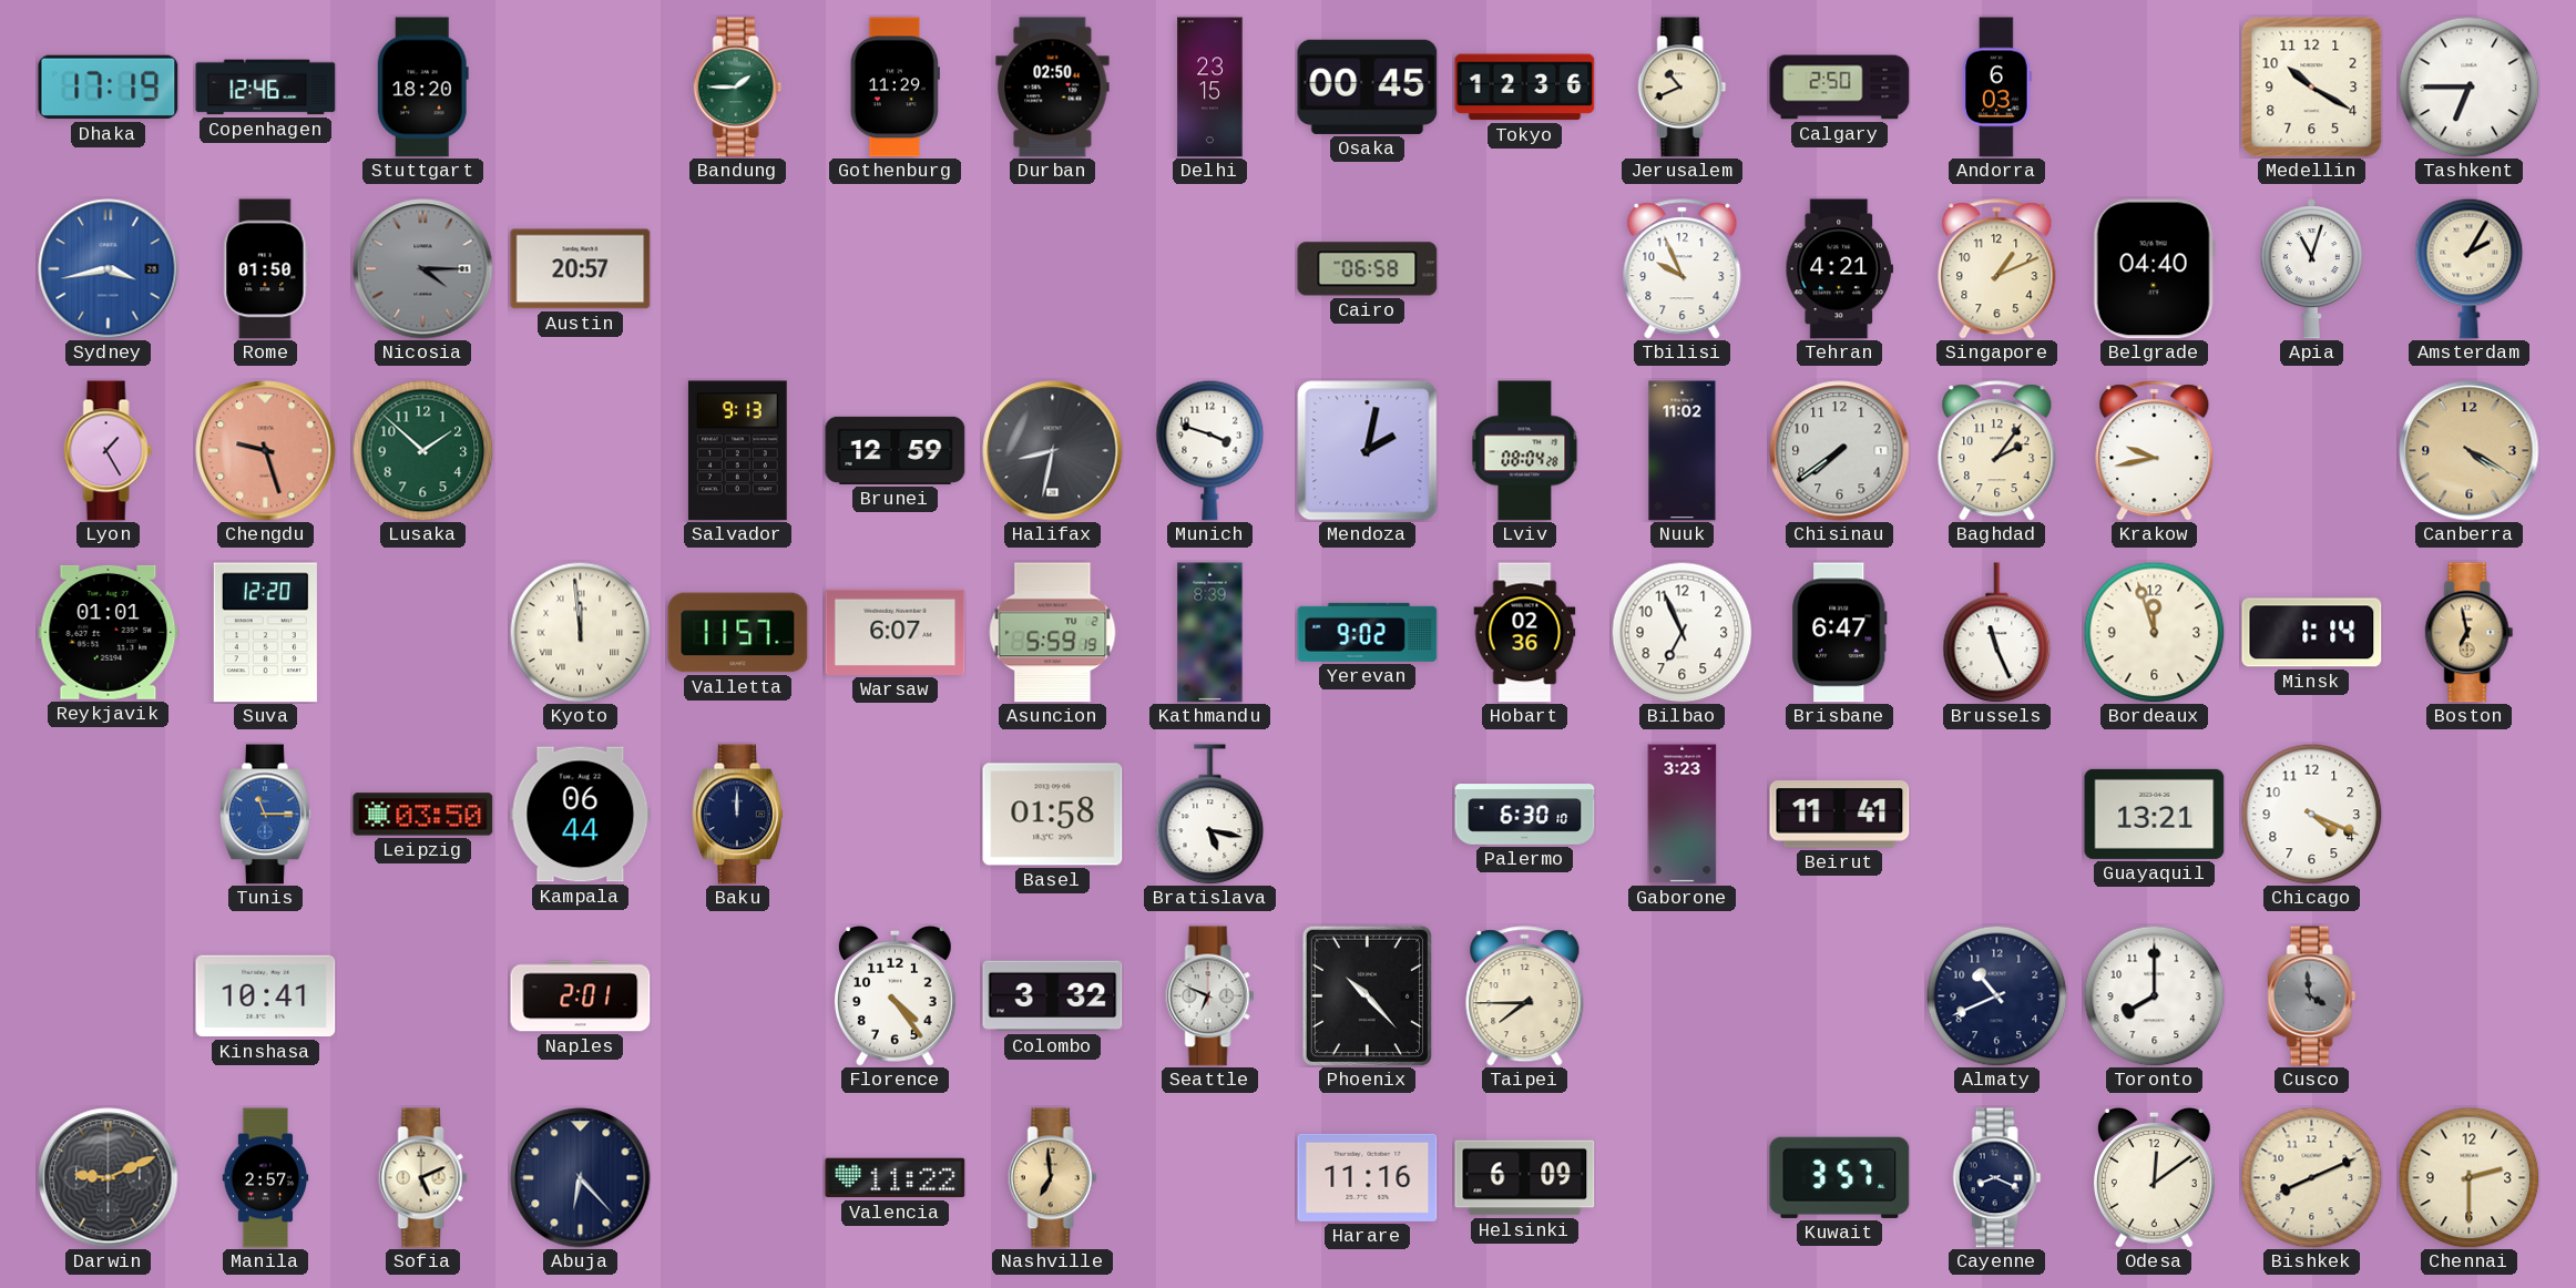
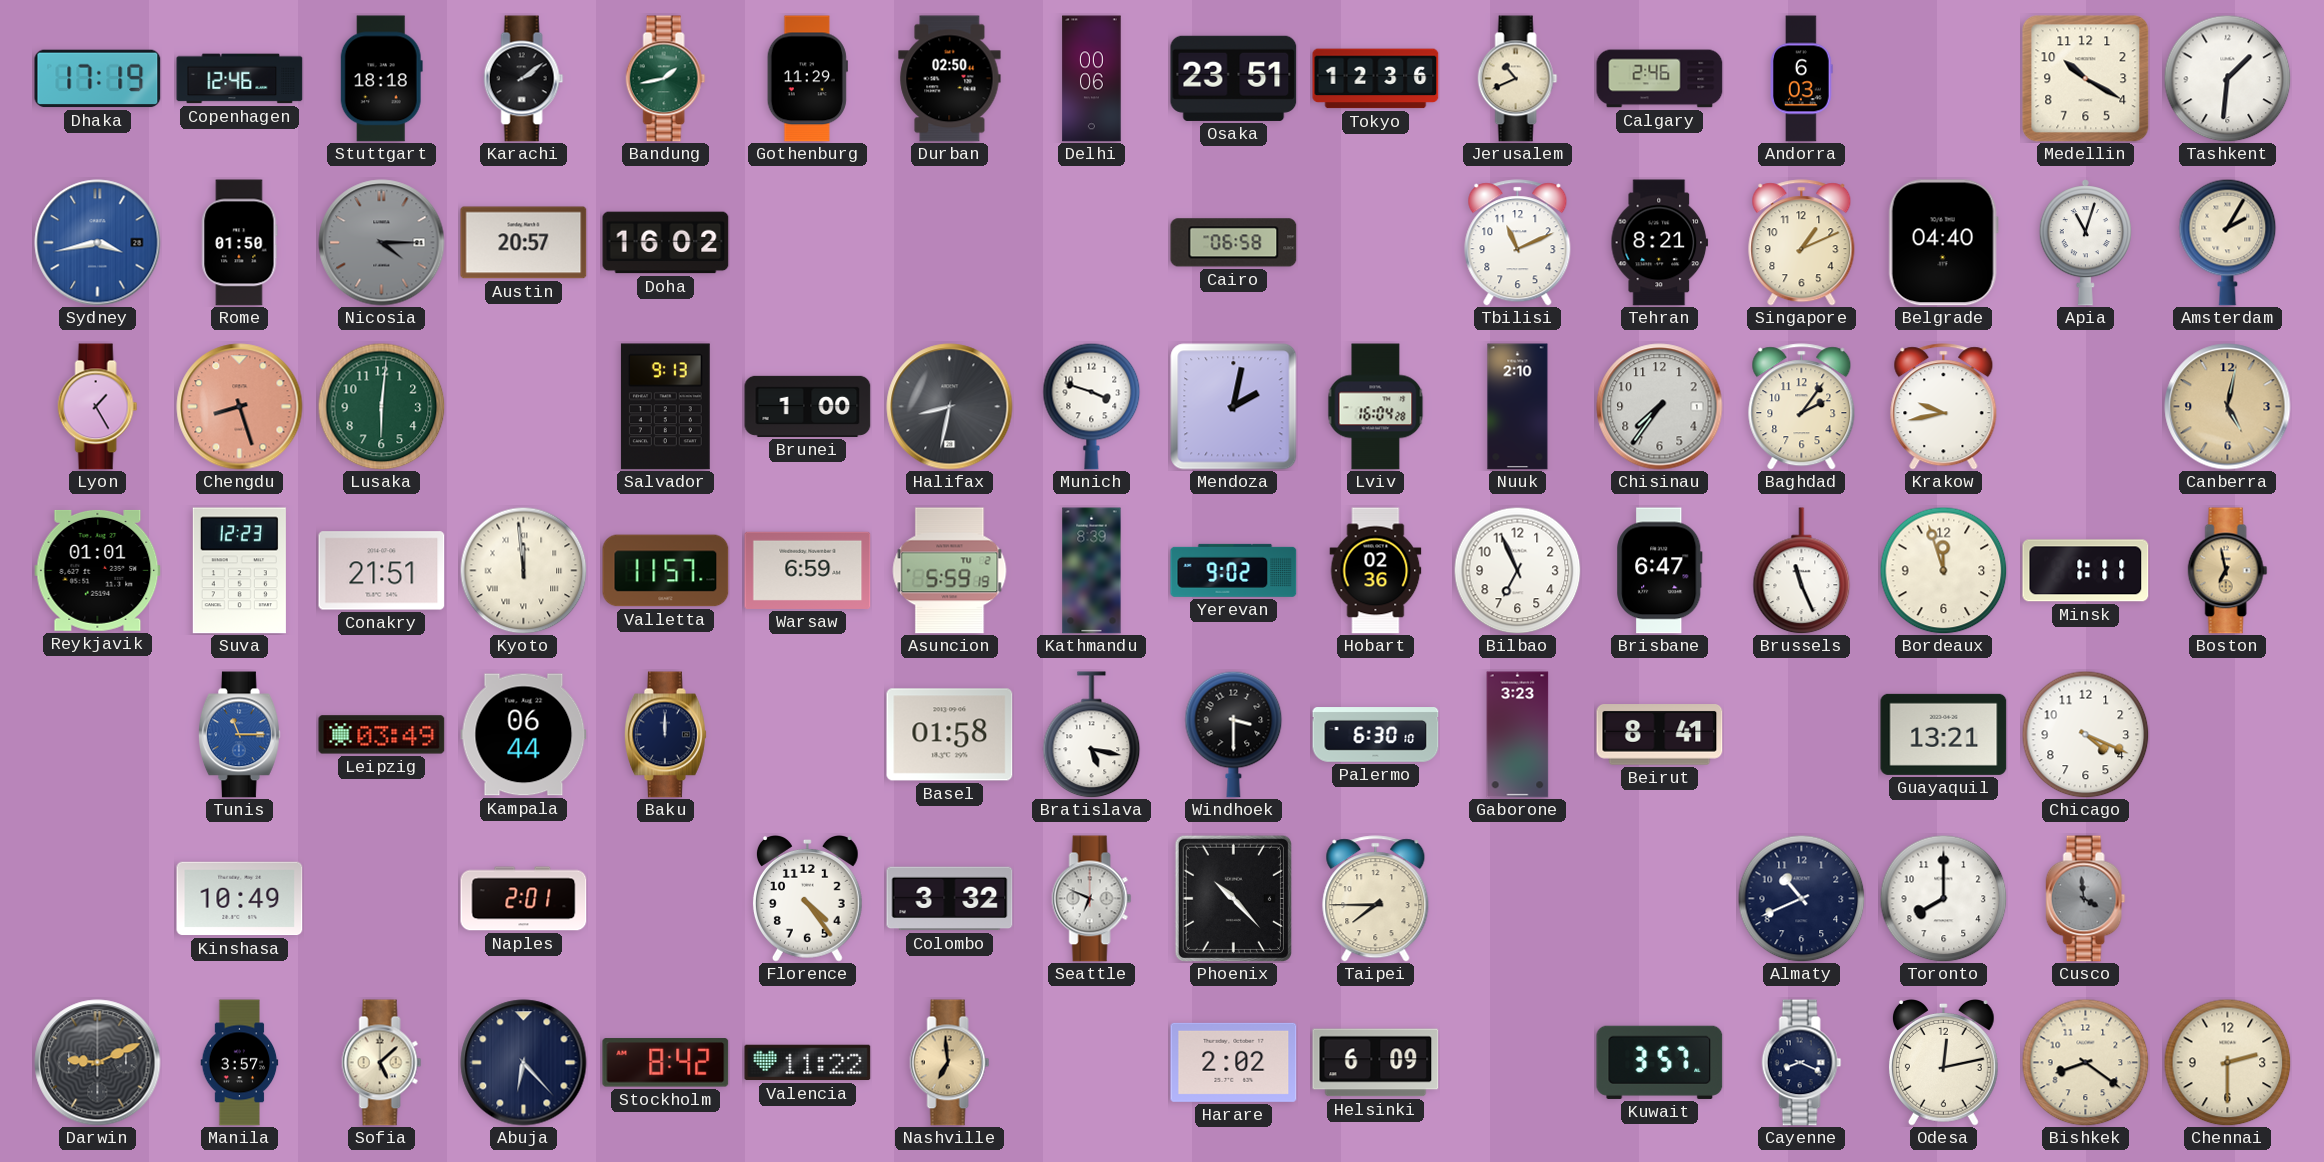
Stuttgart: 18:20 -> 18:18
Karachi: none -> 2:09
Bandung: 1:45 -> 1:43
Delhi: 23:15 -> 00:06
Osaka: 00:45 -> 23:51
Calgary: 2:50 -> 2:46
Tashkent: 6:45 -> 1:31
Doha: none -> 16:02
Tbilisi: 9:56 -> 11:11
Tehran: 4:21 -> 8:21
Chengdu: 9:27 -> 8:27
Lusaka: 1:52 -> 6:01
Brunei: 12:59 -> 1:00
Lviv: 08:04 -> 16:04
Nuuk: 11:02 -> 2:10
Chisinau: 7:39 -> 7:36
Canberra: 4:20 -> 5:02
Suva: 12:20 -> 12:23
Conakry: none -> 21:51
Warsaw: 6:07 -> 6:59
Minsk: 1:14 -> 1:11
Leipzig: 03:50 -> 03:49
Windhoek: none -> 3:30
Beirut: 11:41 -> 8:41
Kinshasa: 10:41 -> 10:49
Manila: 2:57 -> 3:57
Sofia: 5:11 -> 5:08
Stockholm: none -> 8:42
Harare: 11:16 -> 2:02
Odesa: 12:09 -> 12:13
Bishkek: 8:11 -> 8:21
